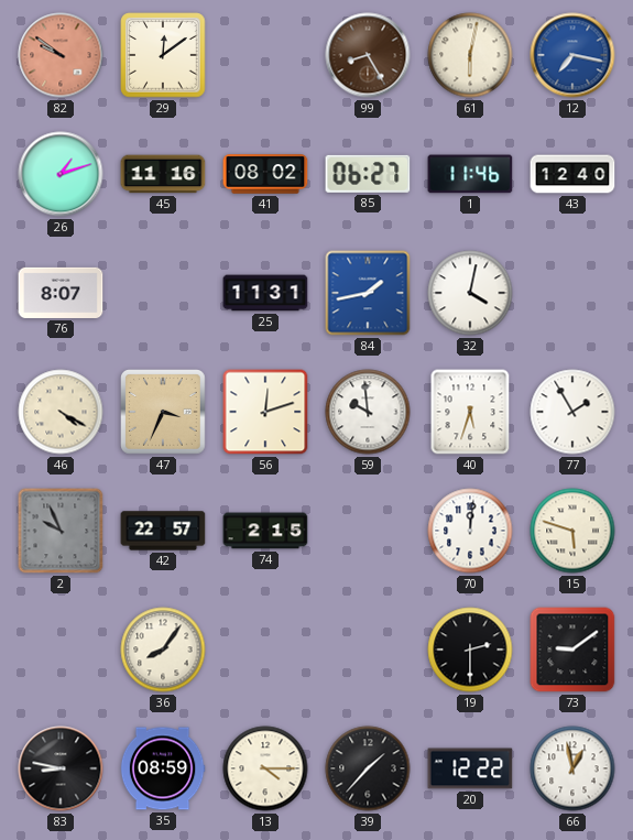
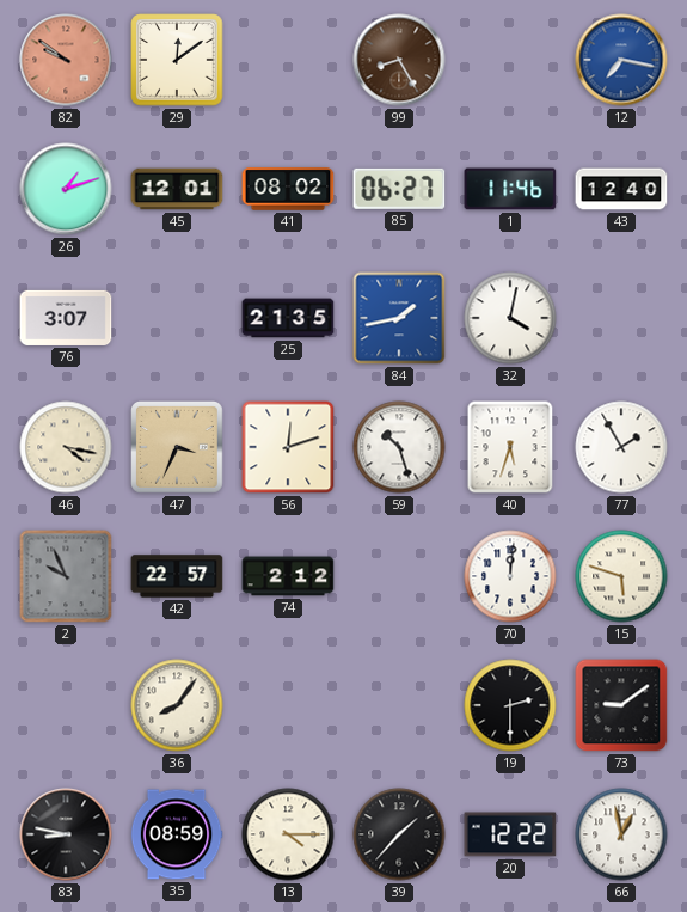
61: 6:02 -> none
45: 11:16 -> 12:01
76: 8:07 -> 3:07
25: 11:31 -> 21:35
46: 4:20 -> 4:17
59: 9:59 -> 10:27
74: 2:15 -> 2:12
